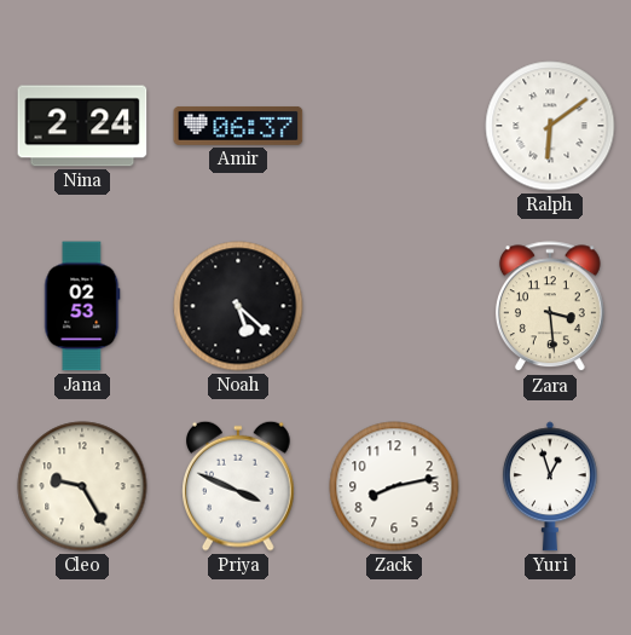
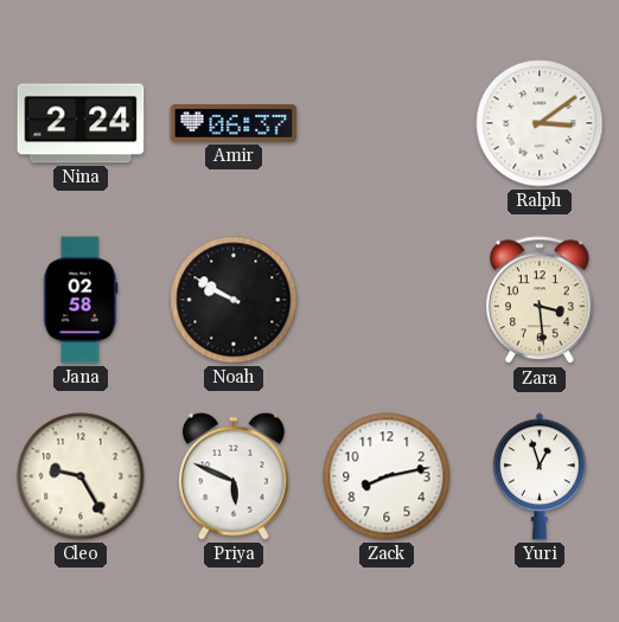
Ralph: 6:09 -> 3:09
Jana: 02:53 -> 02:58
Noah: 5:22 -> 9:50
Priya: 3:49 -> 5:49
